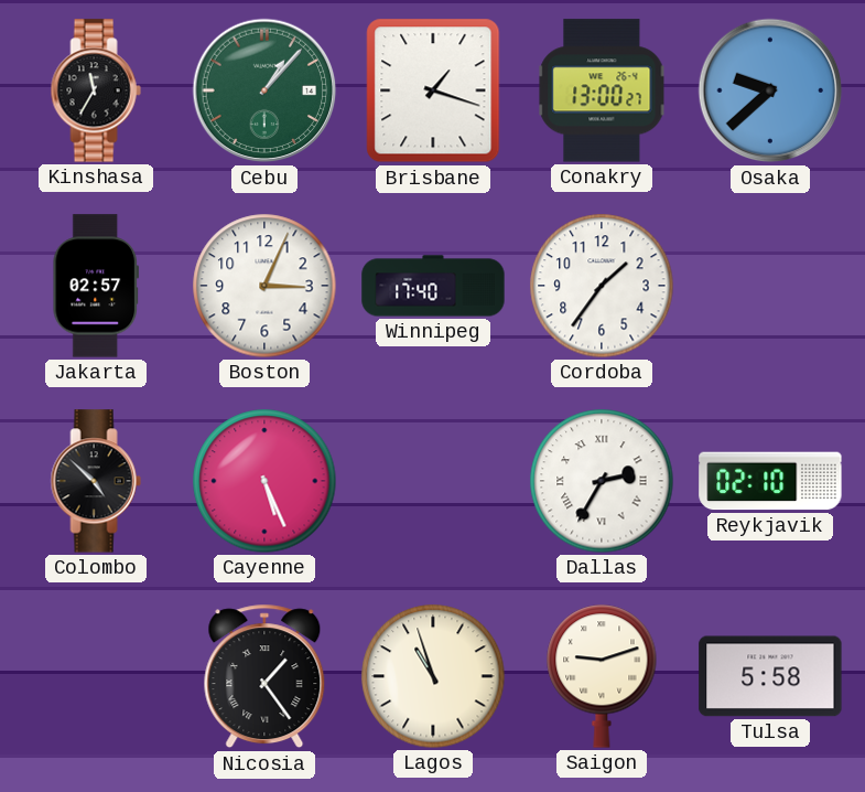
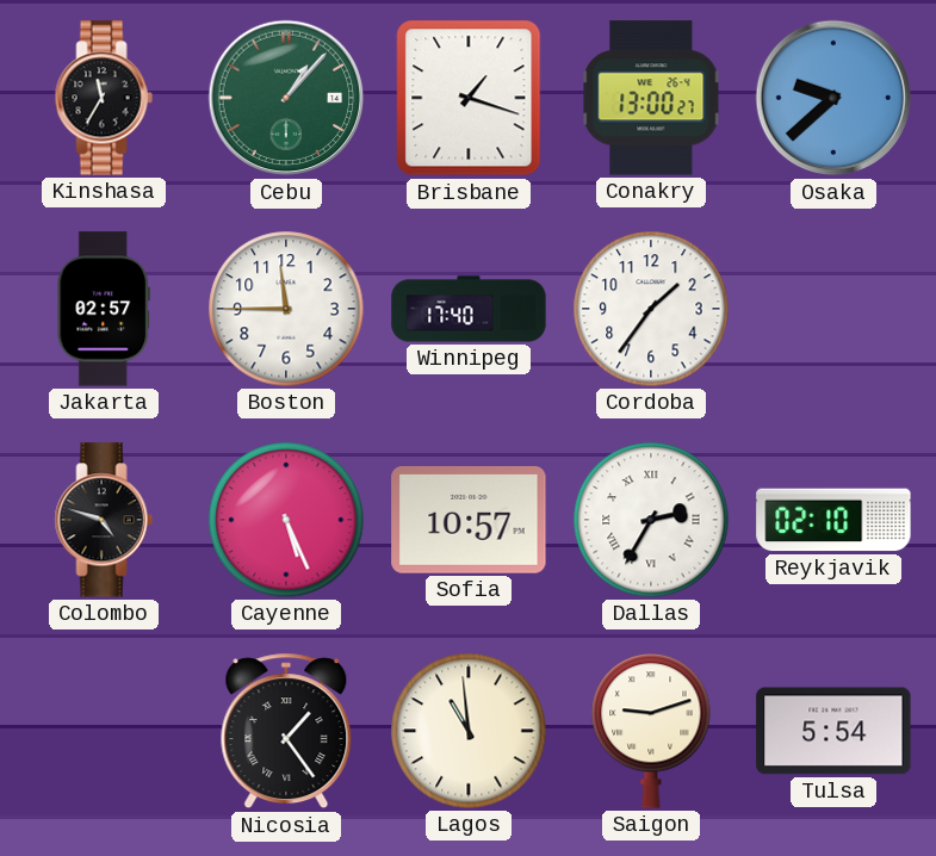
Boston: 3:04 -> 11:45
Colombo: 4:52 -> 4:48
Sofia: none -> 10:57
Lagos: 10:57 -> 10:59
Tulsa: 5:58 -> 5:54
